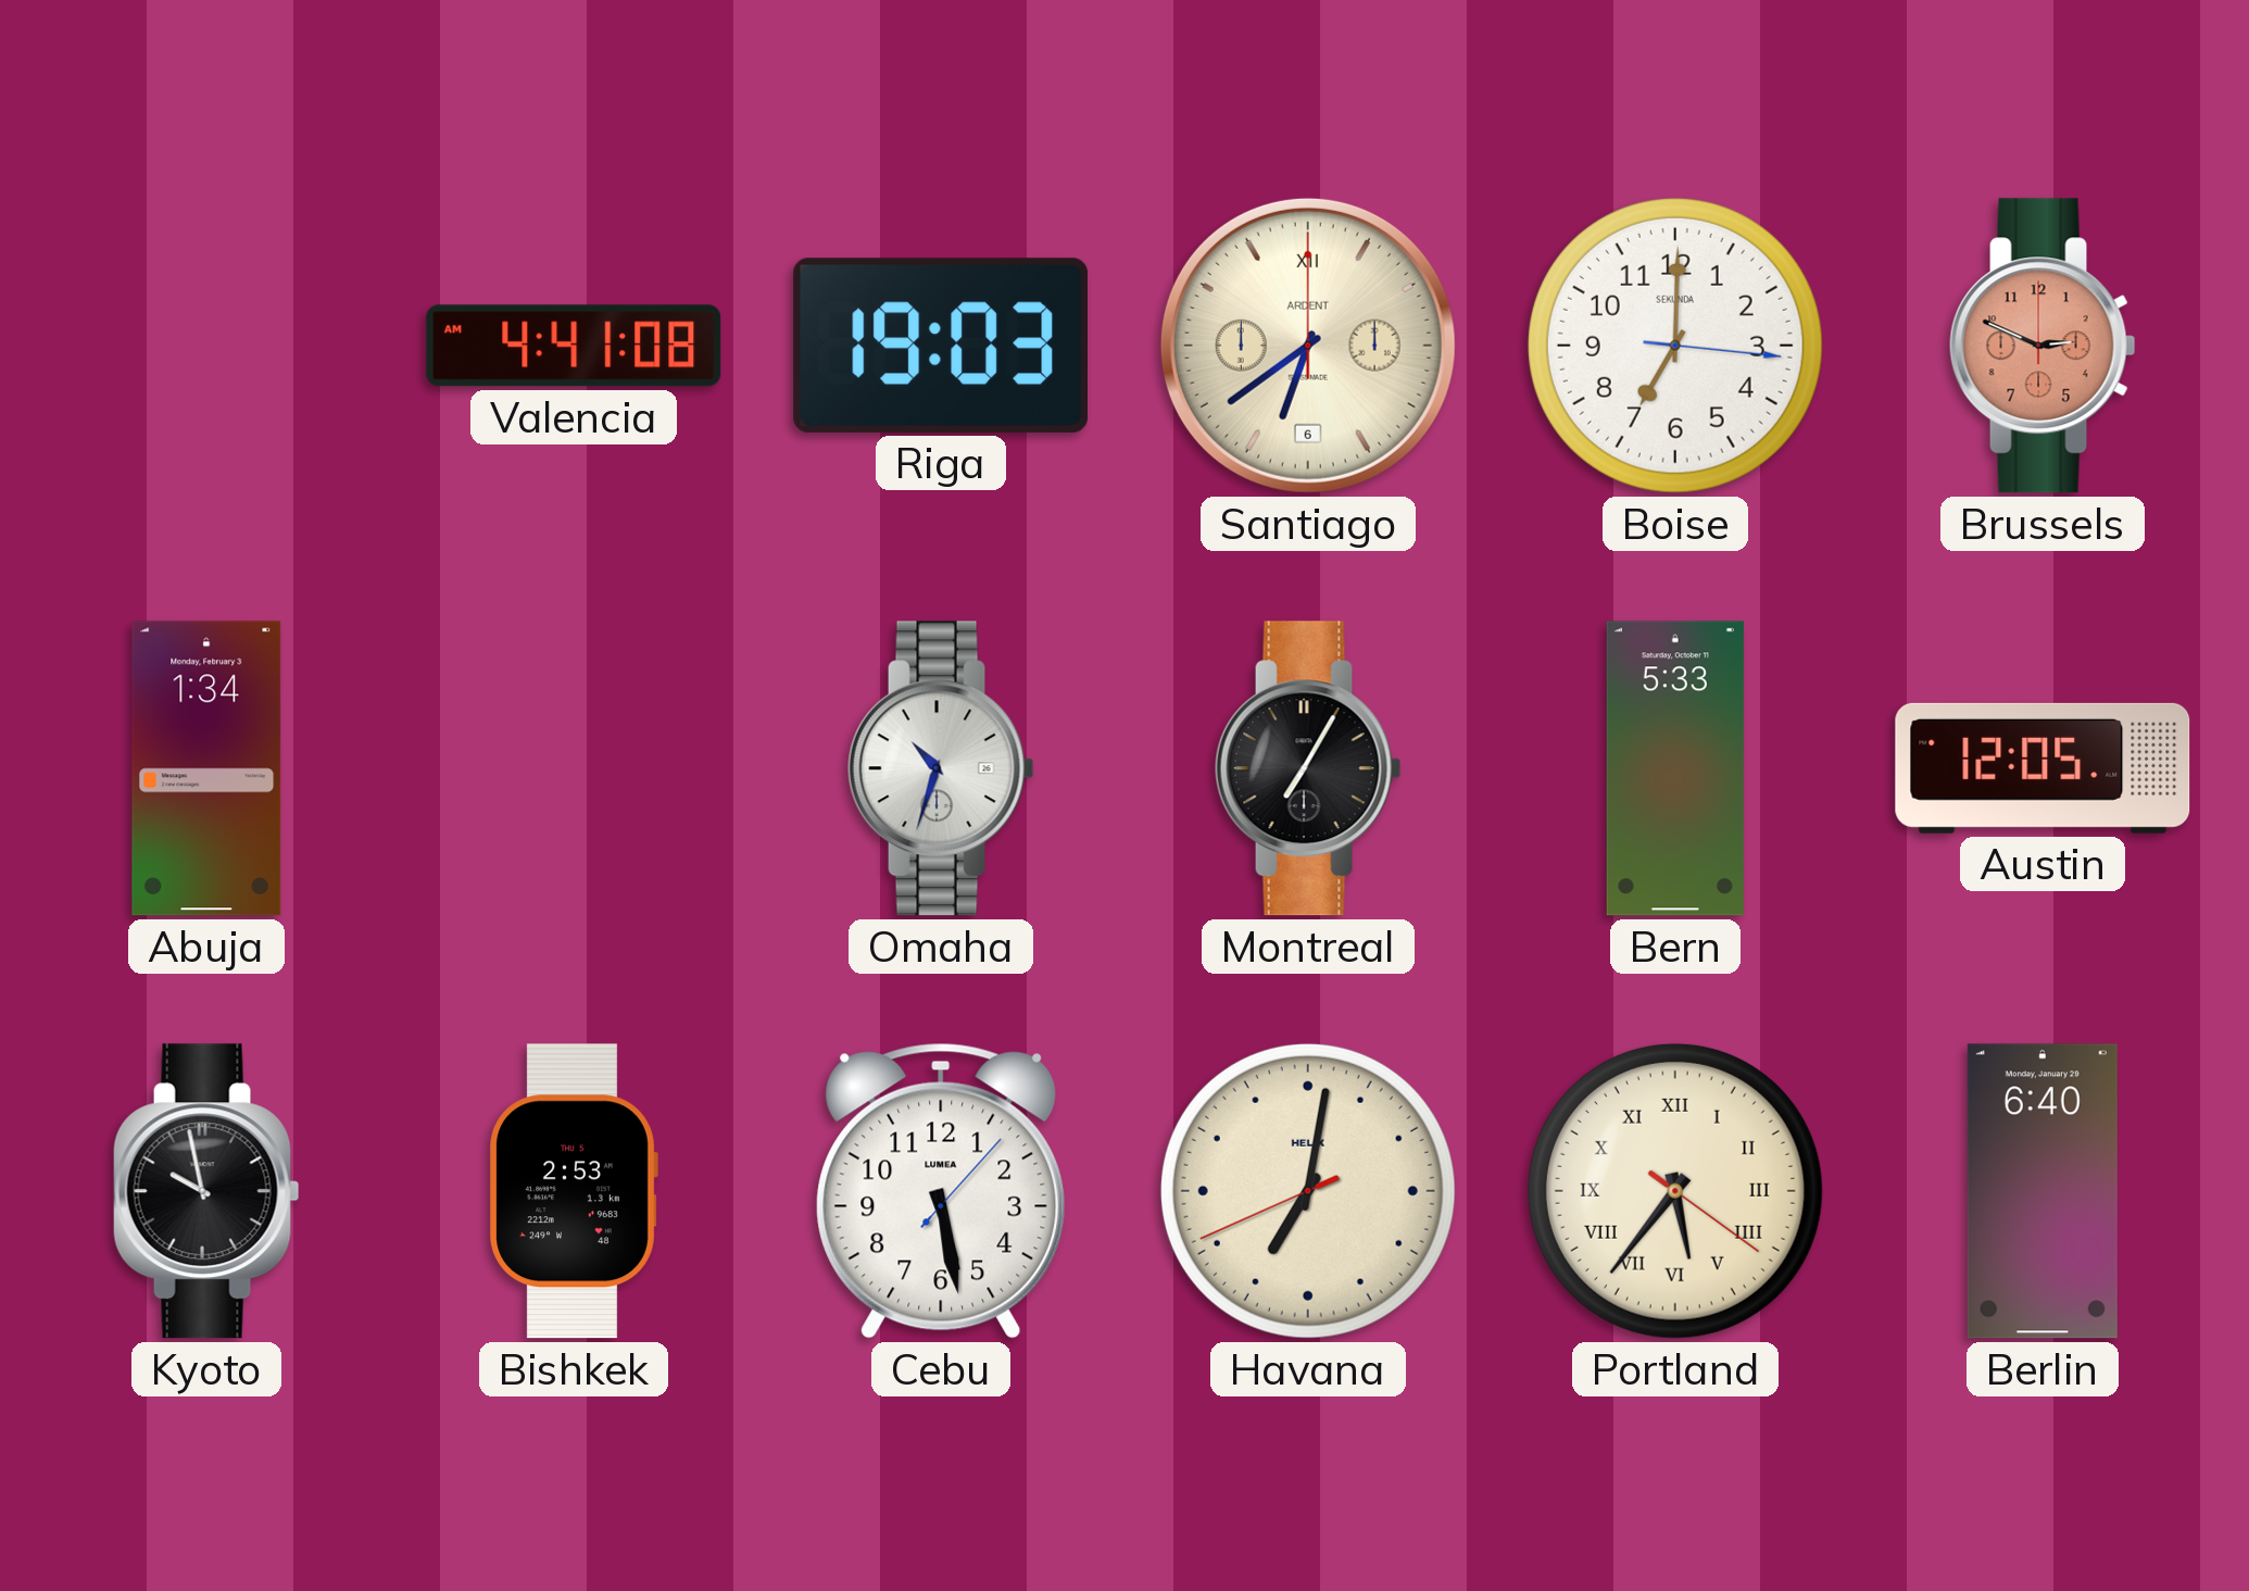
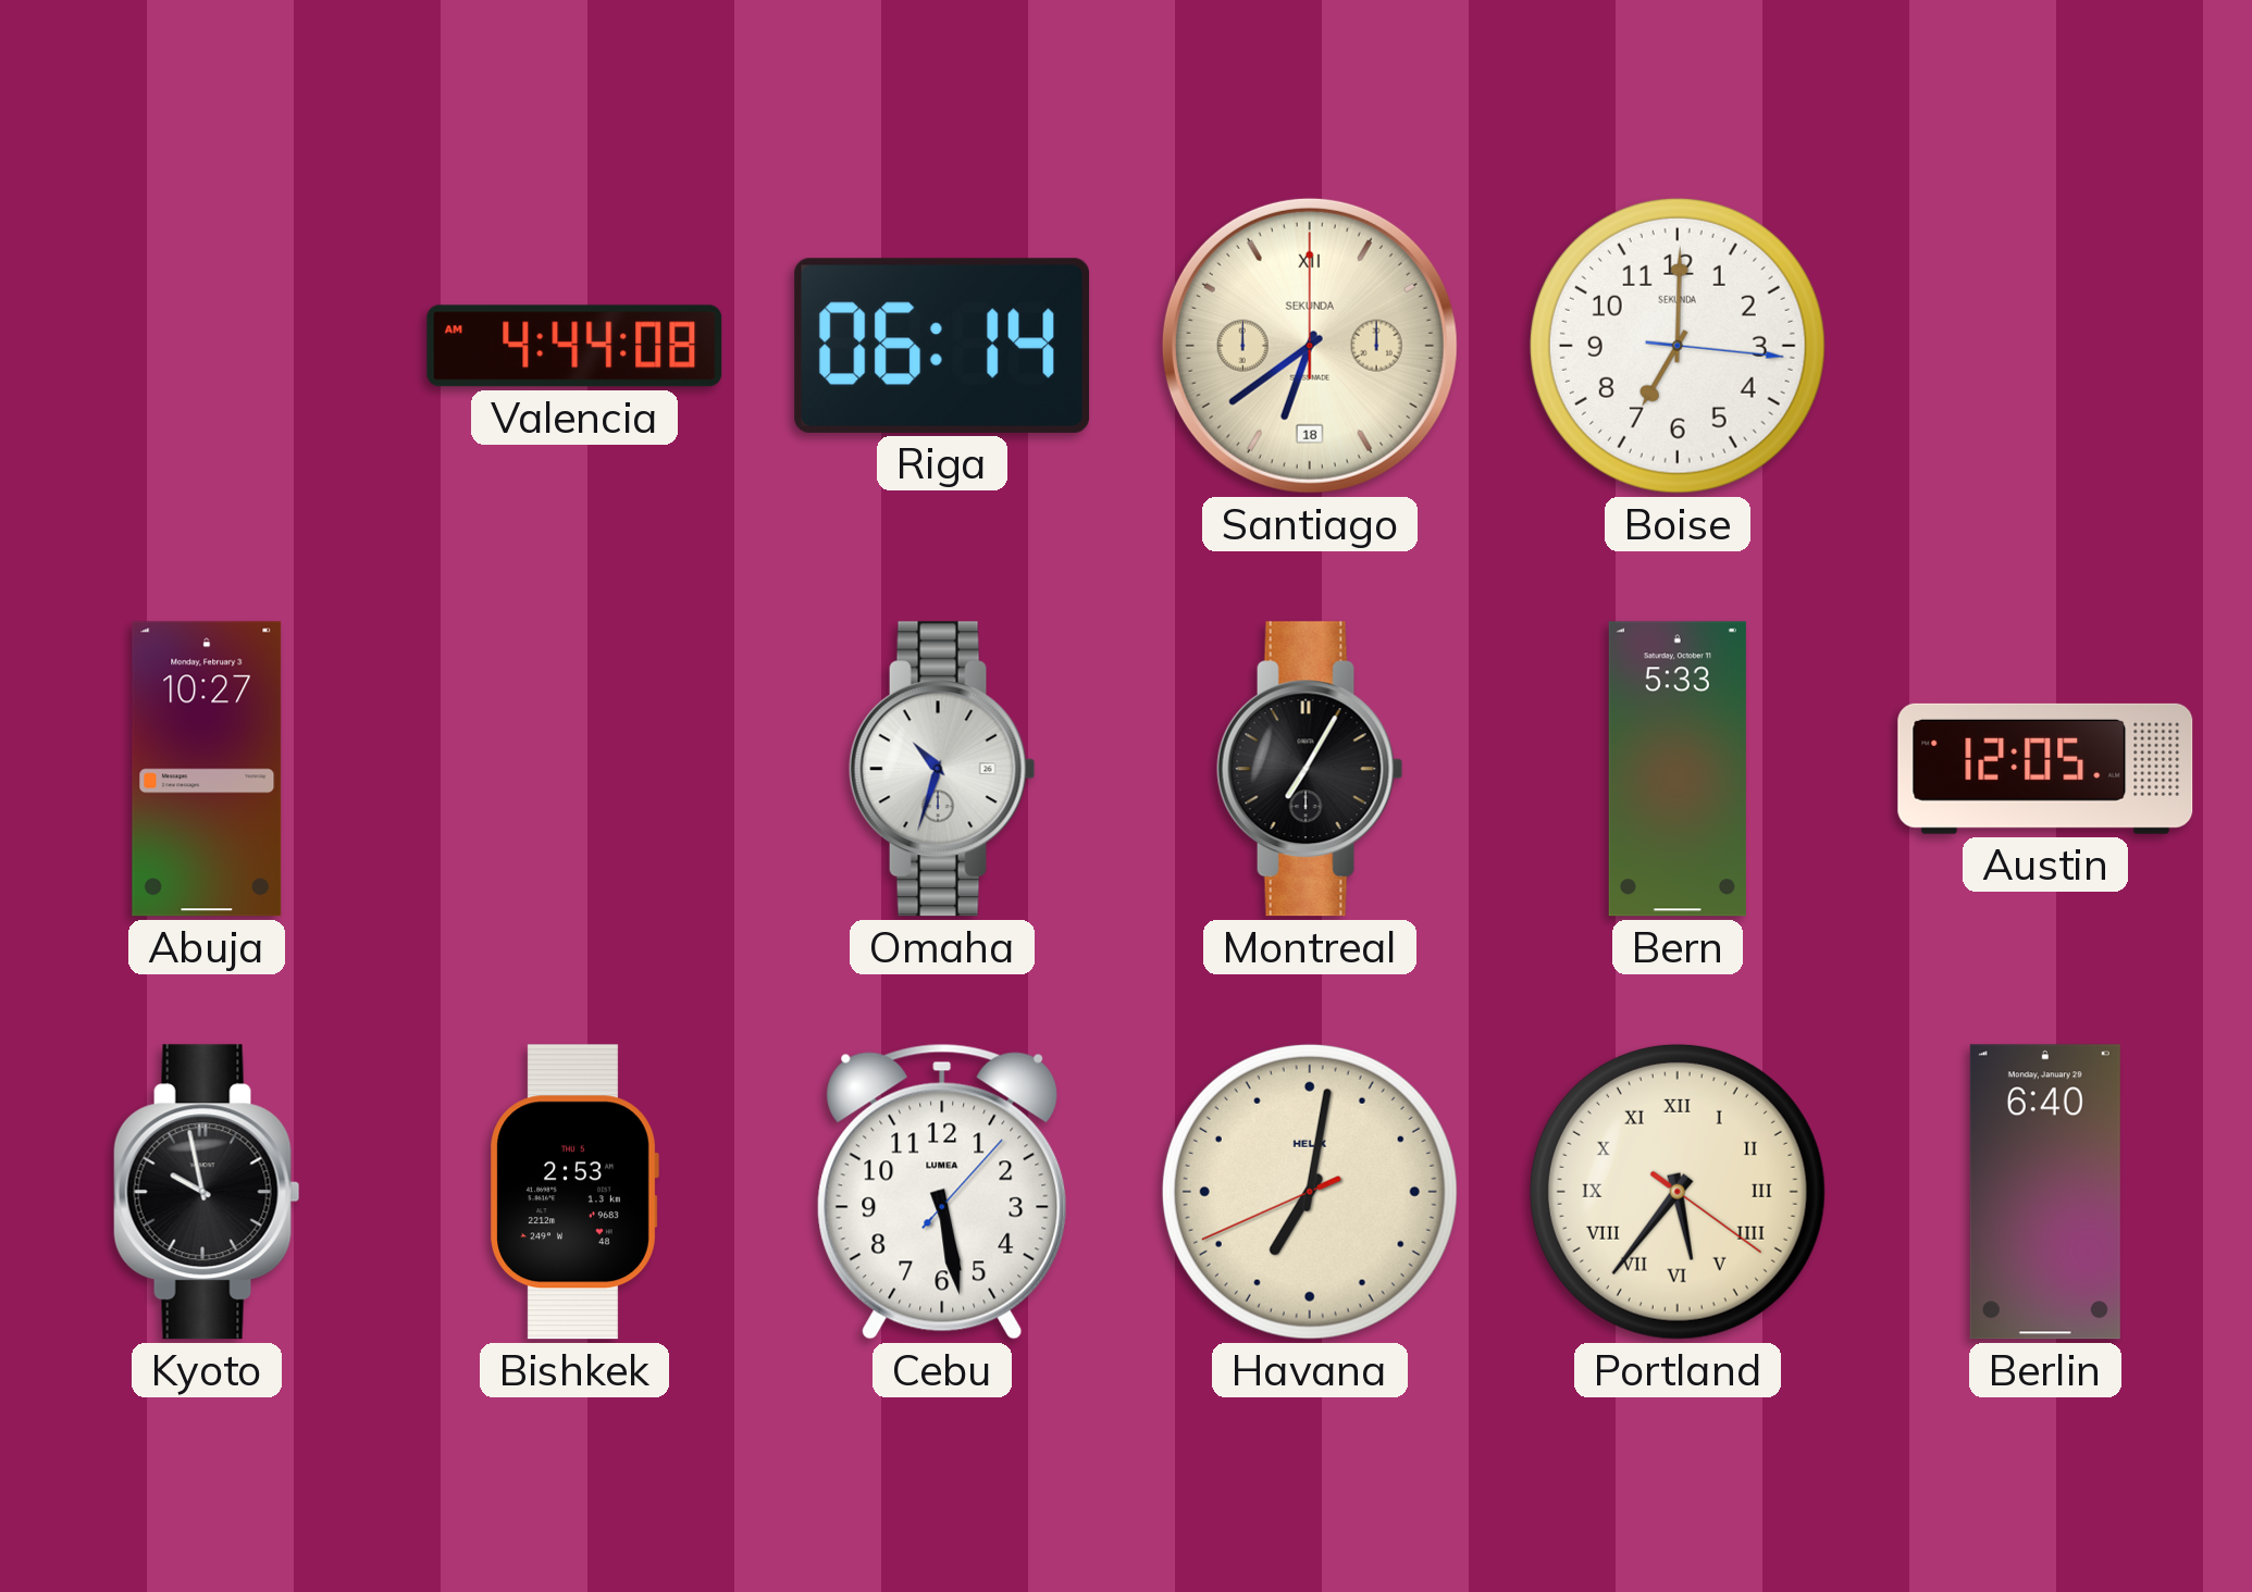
Valencia: 4:41 -> 4:44
Riga: 19:03 -> 06:14
Santiago date: 6 -> 18
Santiago brand: ARDENT -> SEKUNDA
Brussels: 2:49 -> none
Abuja: 1:34 -> 10:27
